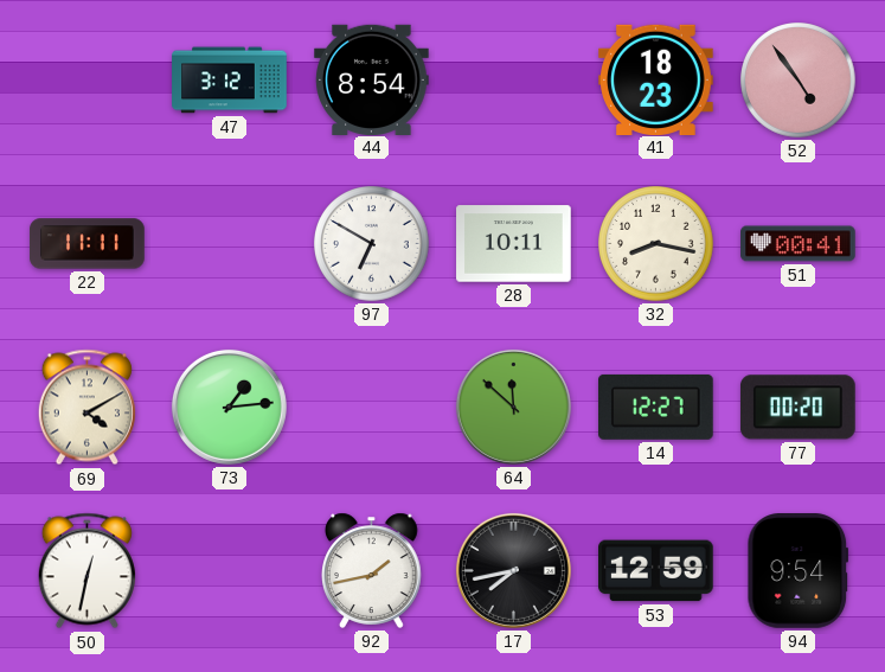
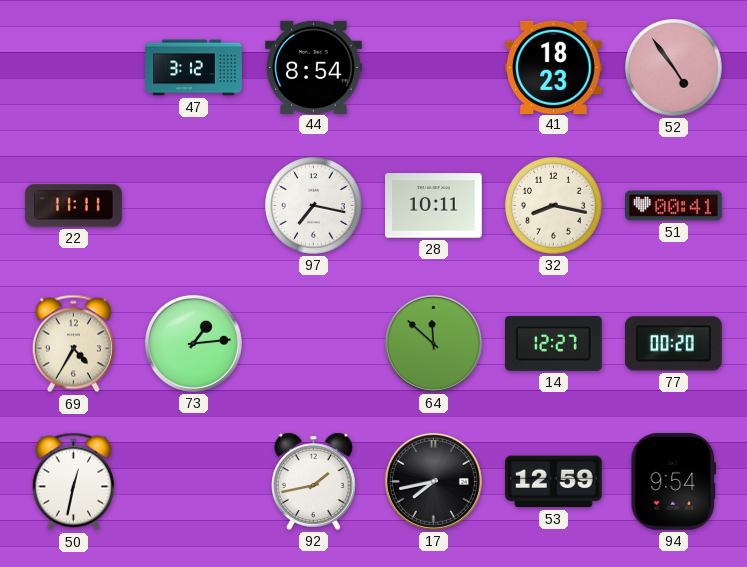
97: 6:50 -> 7:17
69: 4:10 -> 4:35
